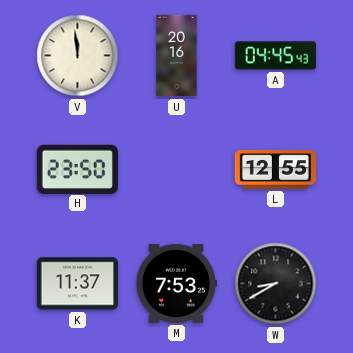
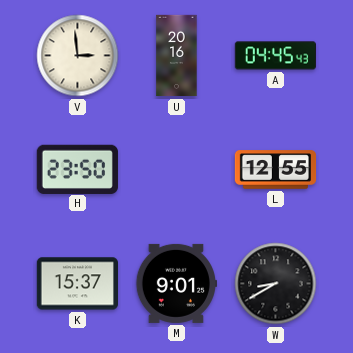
V: 11:59 -> 2:59
K: 11:37 -> 15:37
M: 7:53 -> 9:01
